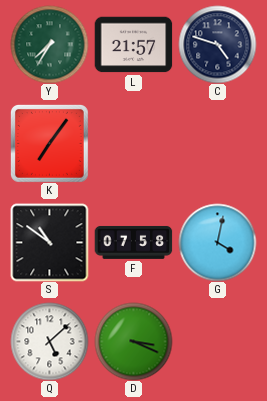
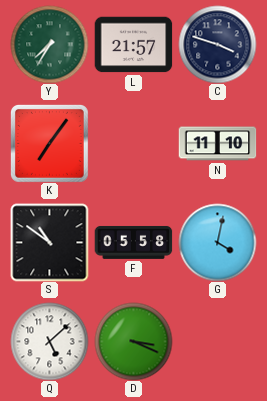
C: 4:48 -> 3:48
N: none -> 11:10
F: 07:58 -> 05:58
